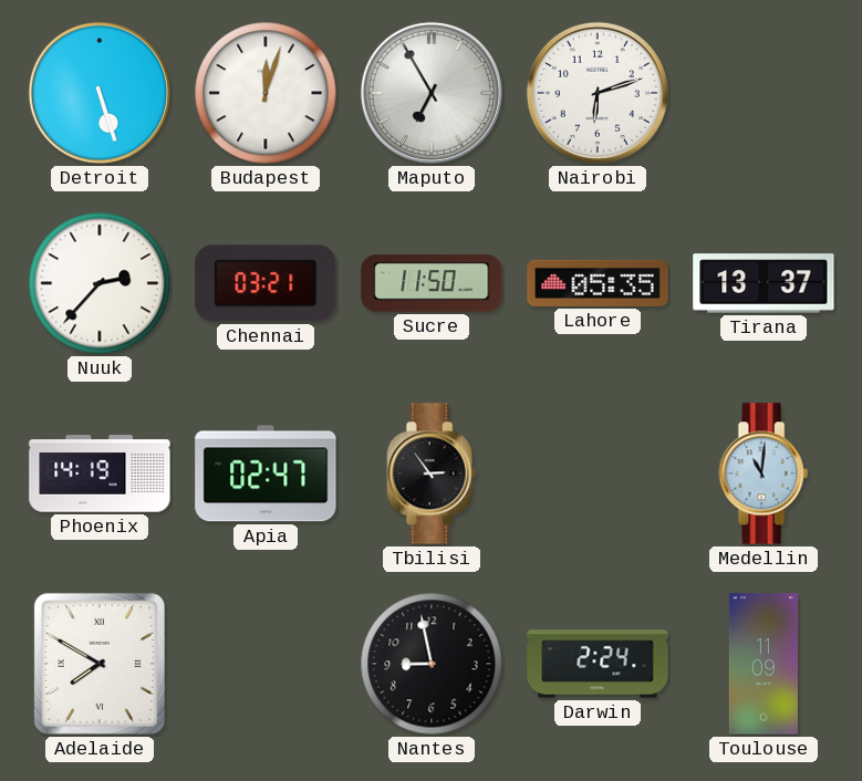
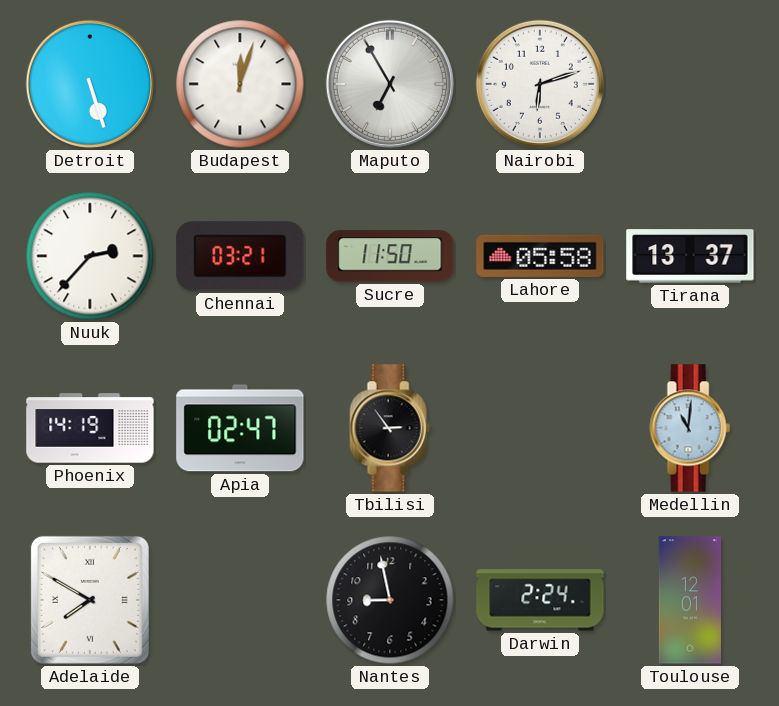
Lahore: 05:35 -> 05:58
Toulouse: 11:09 -> 12:01
